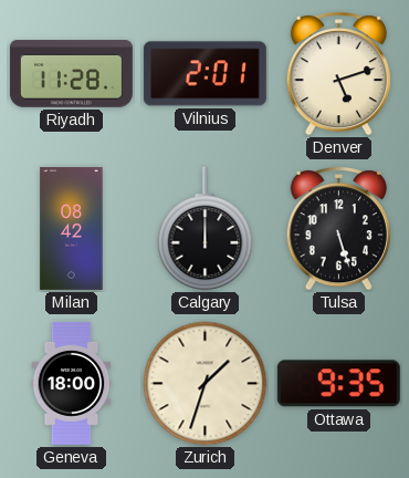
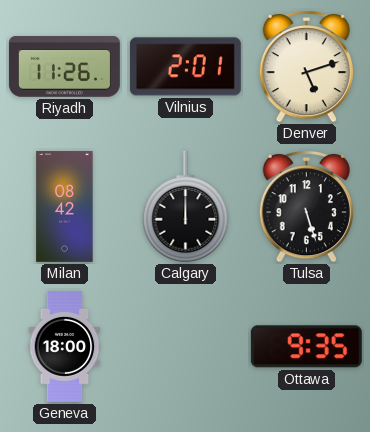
Riyadh: 11:28 -> 11:26
Zurich: 1:33 -> none
